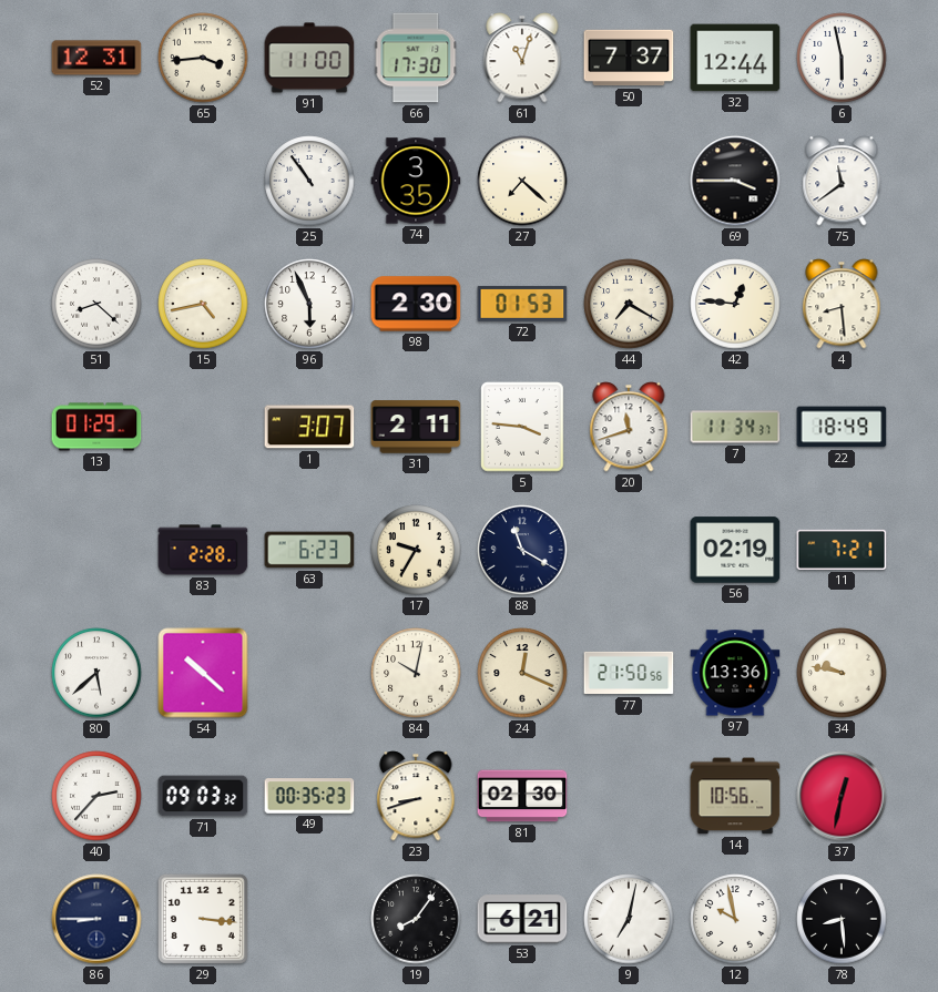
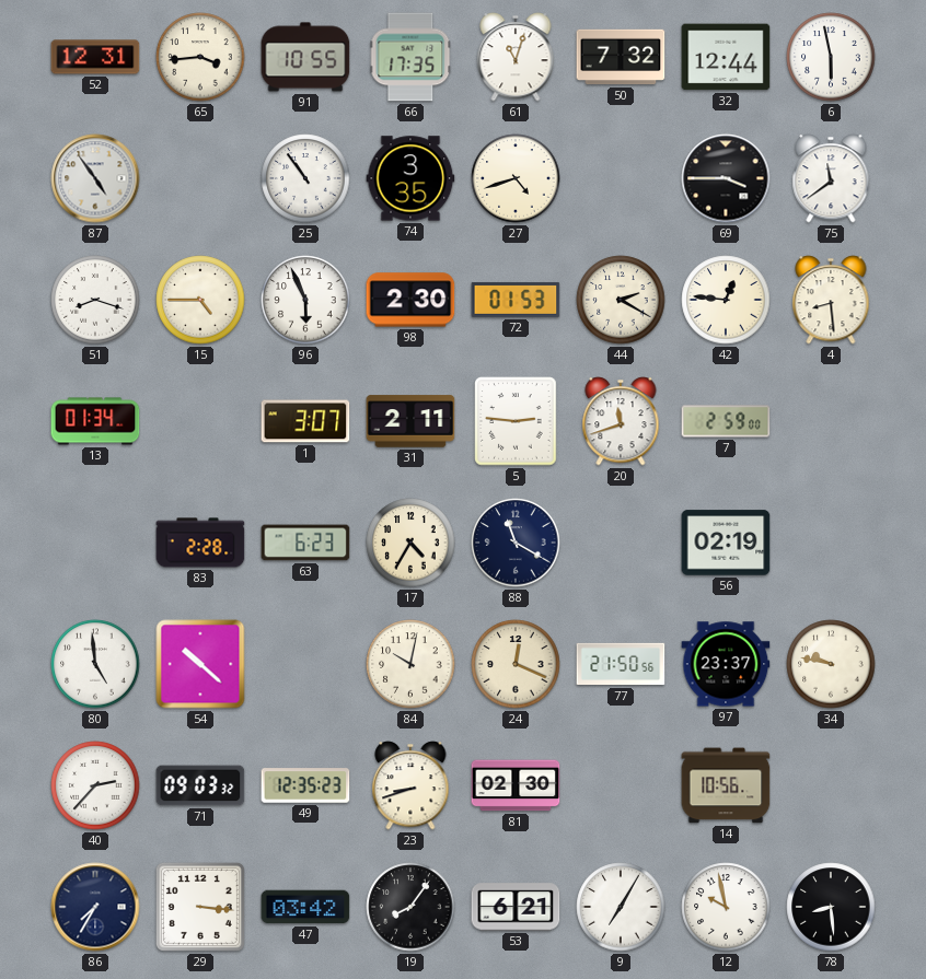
91: 11:00 -> 10:55
66: 17:30 -> 17:35
50: 7:37 -> 7:32
87: none -> 4:54
27: 7:22 -> 4:42
51: 8:22 -> 8:18
15: 4:43 -> 4:45
44: 7:20 -> 2:20
13: 01:29 -> 01:34
5: 3:46 -> 2:46
7: 11:34 -> 2:59
22: 18:49 -> none
17: 9:35 -> 4:35
11: 7:21 -> none
80: 5:38 -> 4:59
97: 13:36 -> 23:37
49: 00:35 -> 12:35
37: 12:32 -> none
86: 8:45 -> 7:35
47: none -> 03:42
9: 7:02 -> 7:05
